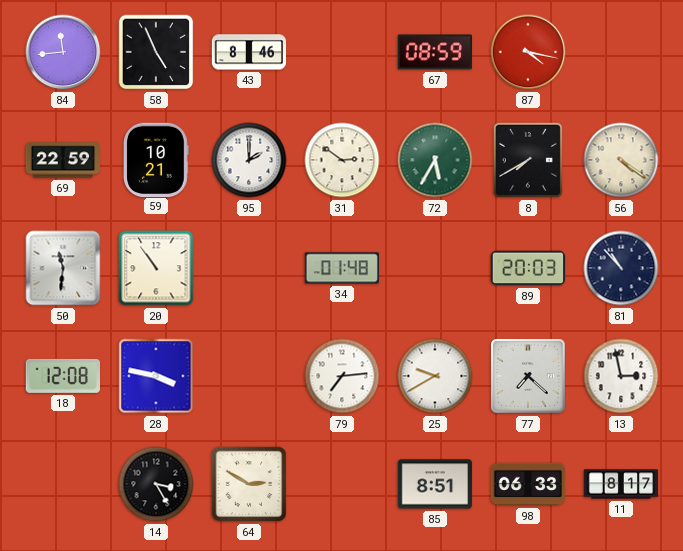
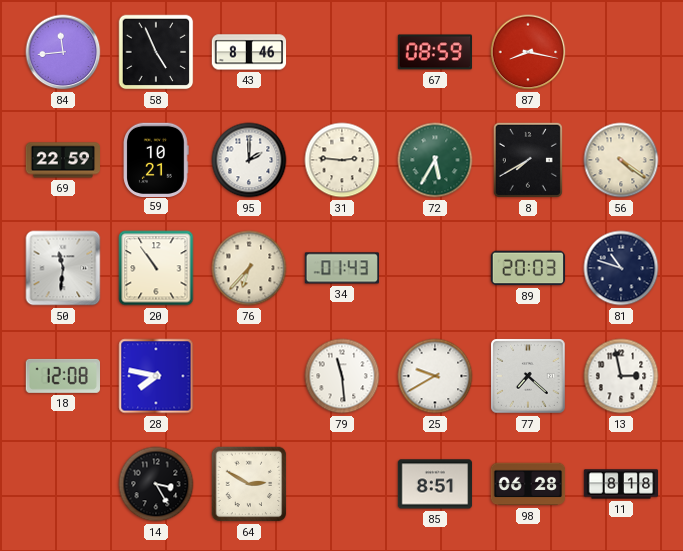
87: 4:17 -> 8:17
31: 2:51 -> 2:46
76: none -> 6:37
34: 01:48 -> 01:43
81: 10:53 -> 10:48
28: 3:47 -> 7:47
79: 7:14 -> 11:29
98: 06:33 -> 06:28
11: 8:17 -> 8:18
